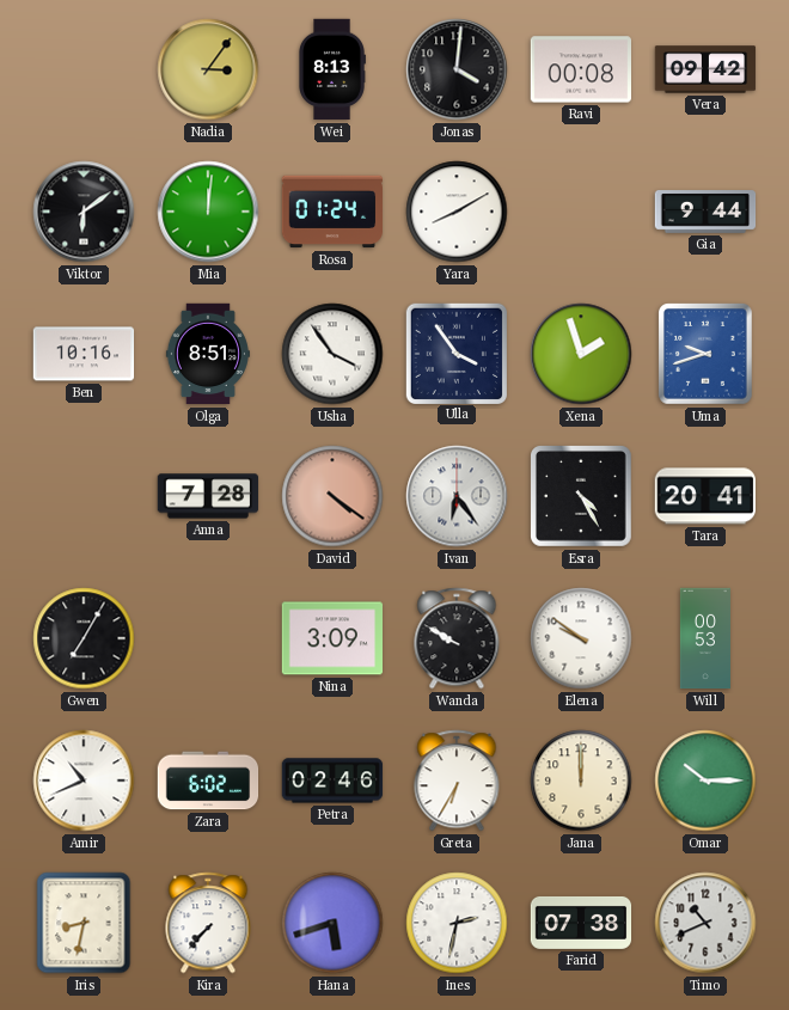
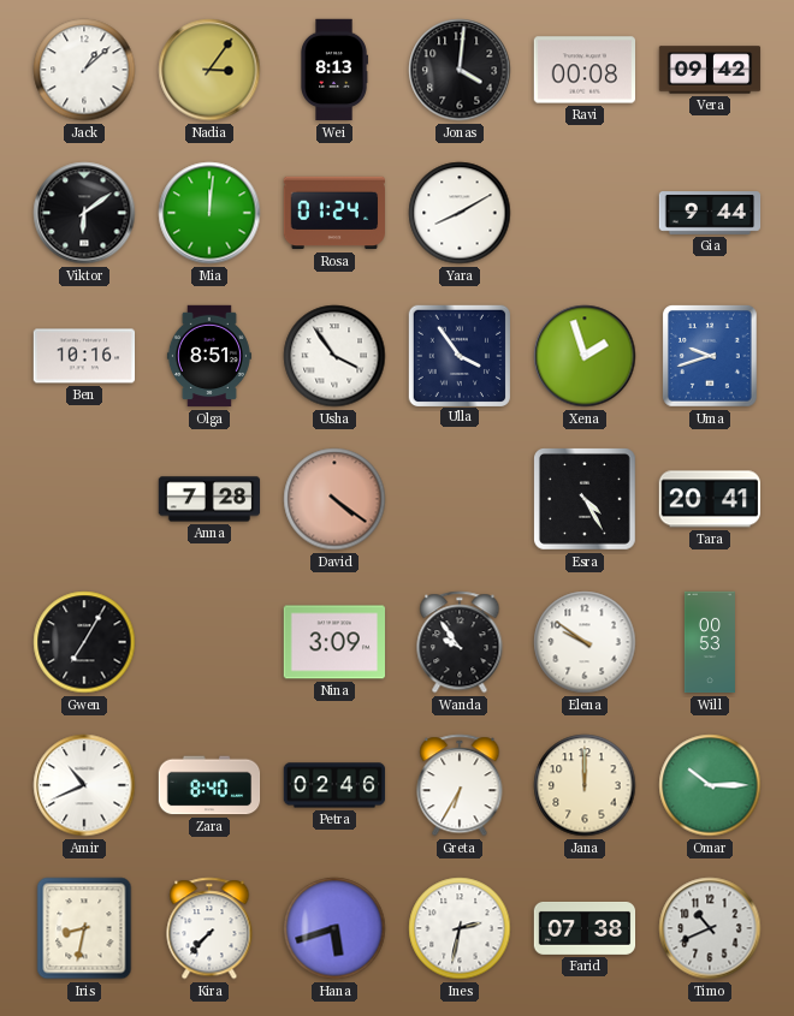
Jack: none -> 1:08
Ivan: 6:24 -> none
Wanda: 9:50 -> 9:54
Zara: 6:02 -> 8:40
